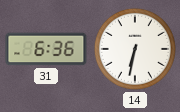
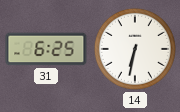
31: 6:36 -> 6:25
